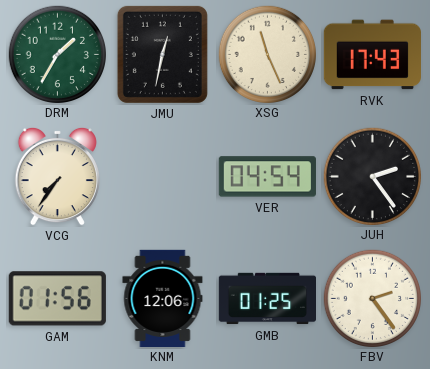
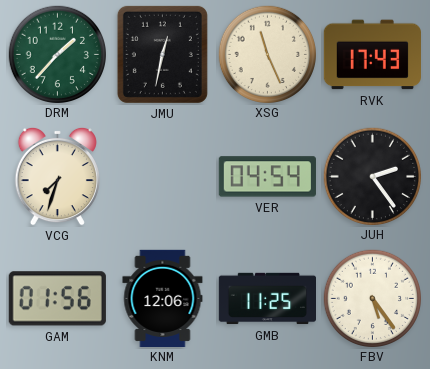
DRM: 1:35 -> 1:37
VCG: 7:36 -> 7:33
GMB: 01:25 -> 11:25
FBV: 2:24 -> 5:24
